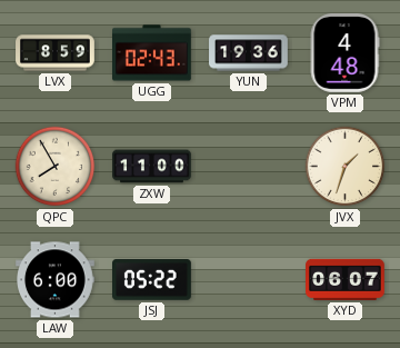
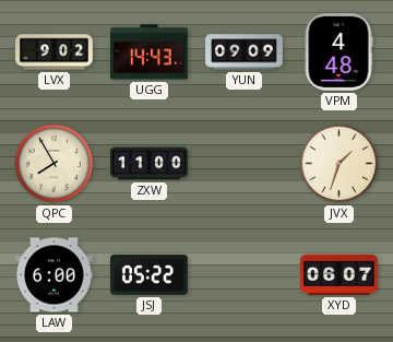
LVX: 8:59 -> 9:02
UGG: 02:43 -> 14:43
YUN: 19:36 -> 09:09
